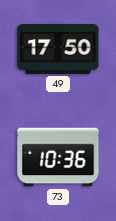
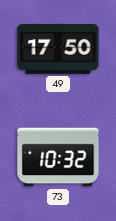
73: 10:36 -> 10:32
